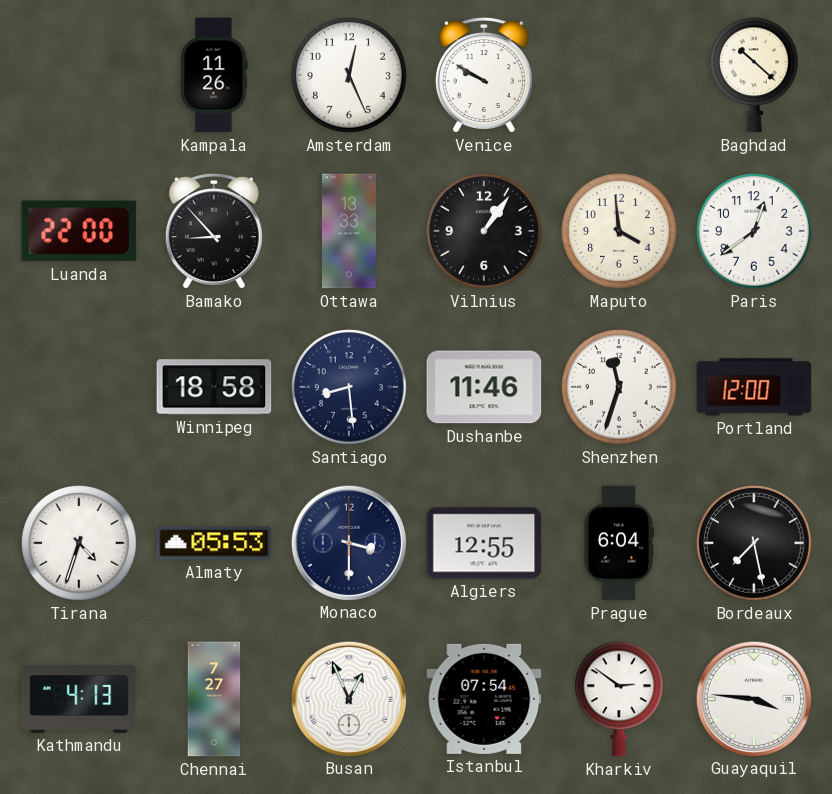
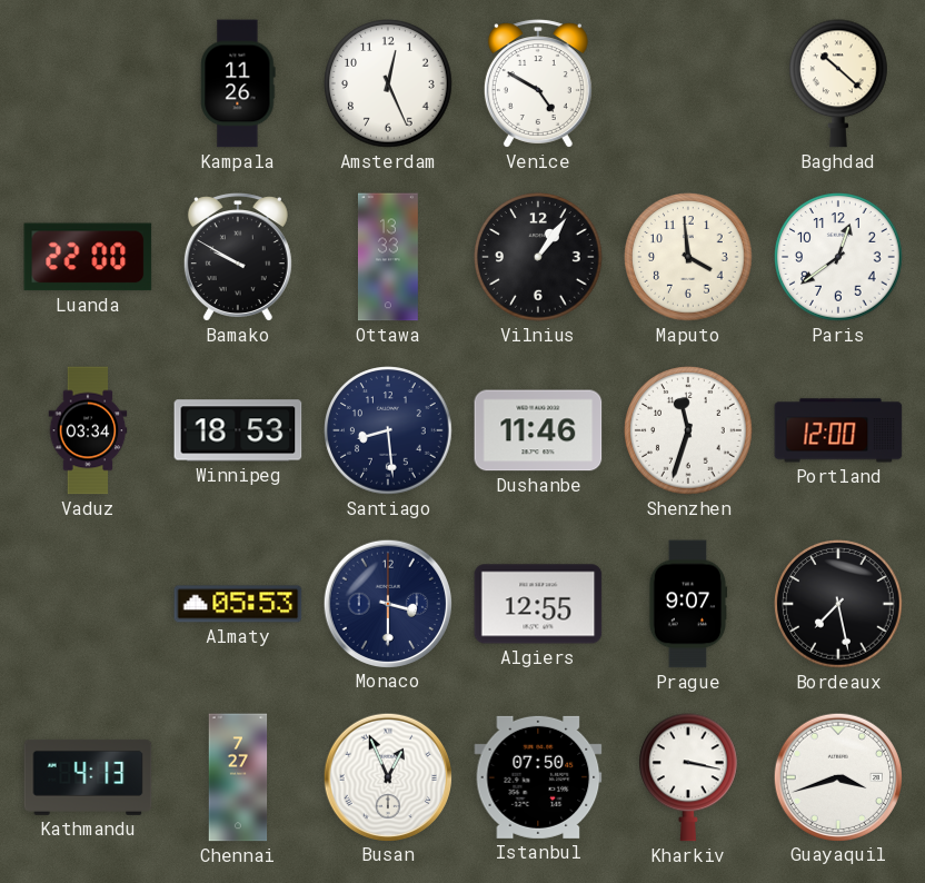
Venice: 9:50 -> 4:50
Bamako: 8:53 -> 9:50
Vaduz: none -> 03:34
Winnipeg: 18:58 -> 18:53
Tirana: 4:33 -> none
Prague: 6:04 -> 9:07
Istanbul: 07:54 -> 07:50
Kharkiv: 2:51 -> 3:17
Guayaquil: 3:46 -> 3:42
